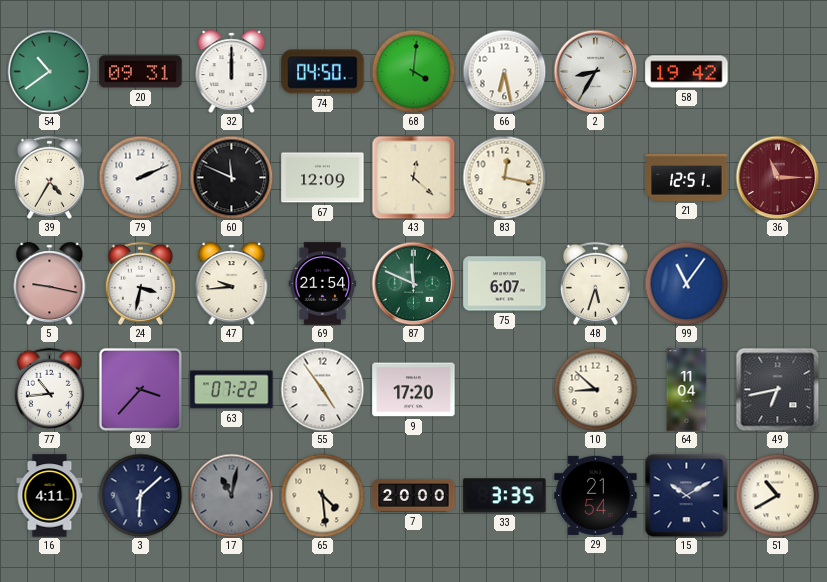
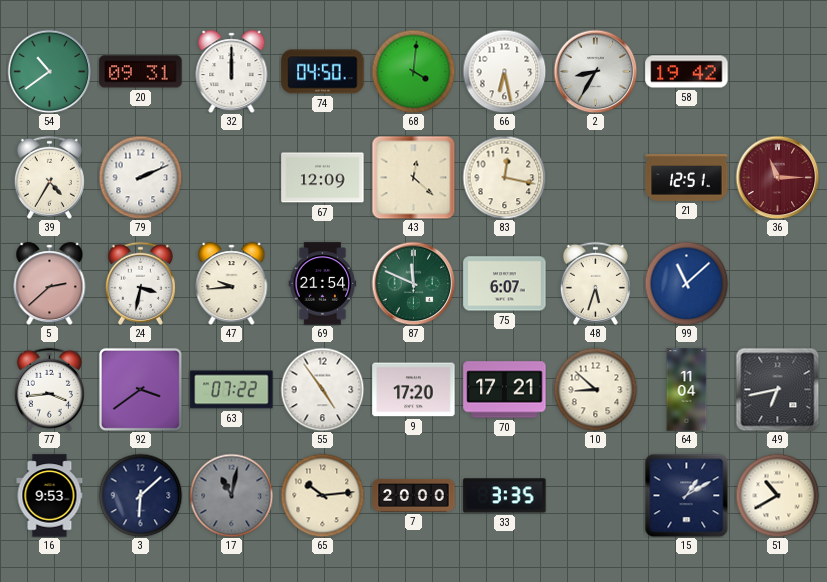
60: 11:49 -> none
5: 9:17 -> 2:38
99: 11:06 -> 11:08
77: 10:44 -> 3:44
92: 3:37 -> 3:39
70: none -> 17:21
16: 4:11 -> 9:53
65: 4:29 -> 10:14
29: 21:54 -> none
15: 10:10 -> 1:10
